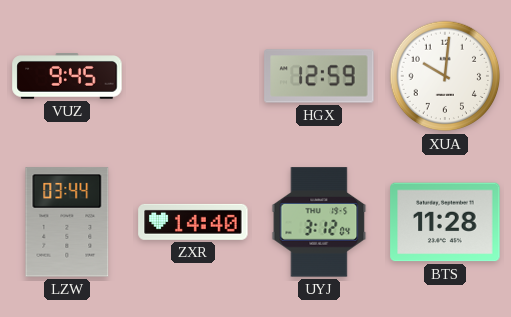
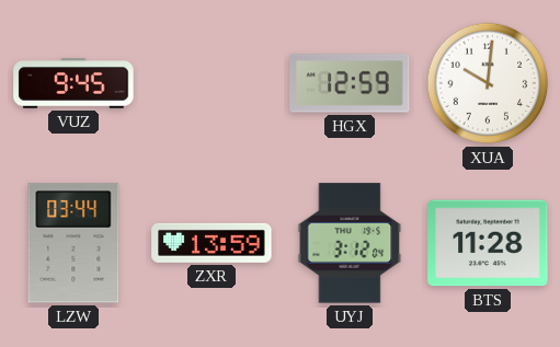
ZXR: 14:40 -> 13:59
